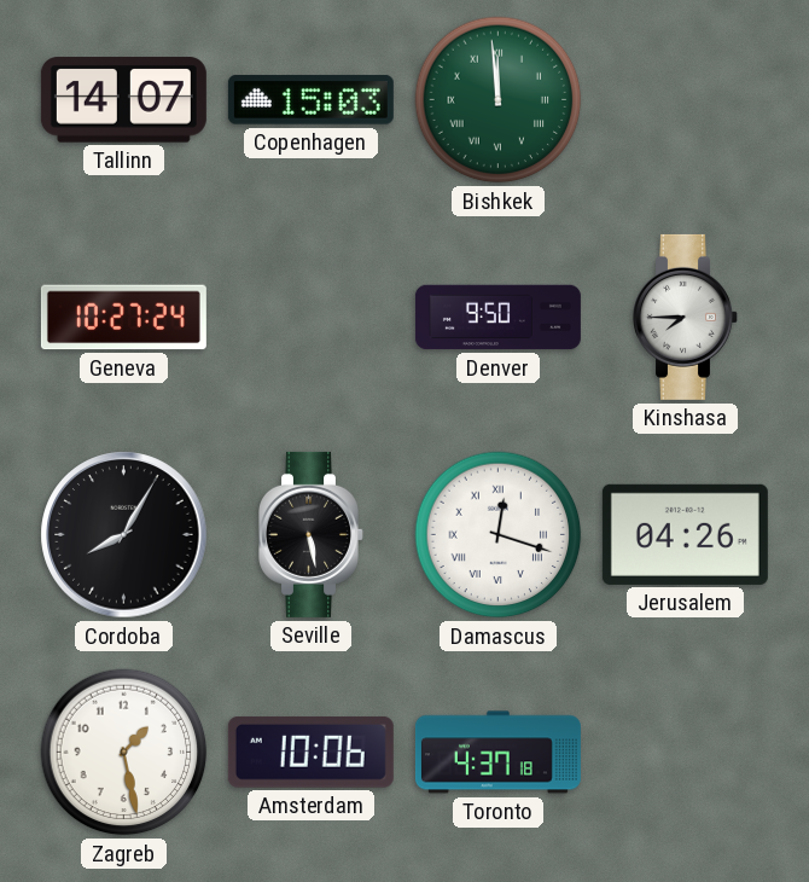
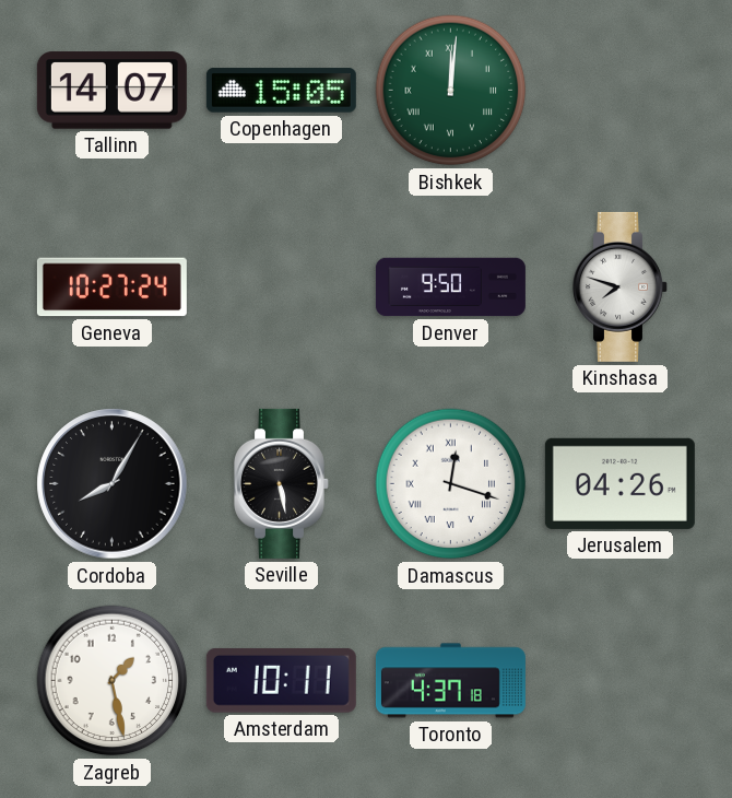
Copenhagen: 15:03 -> 15:05
Bishkek: 11:59 -> 12:01
Kinshasa: 7:45 -> 7:48
Amsterdam: 10:06 -> 10:11
